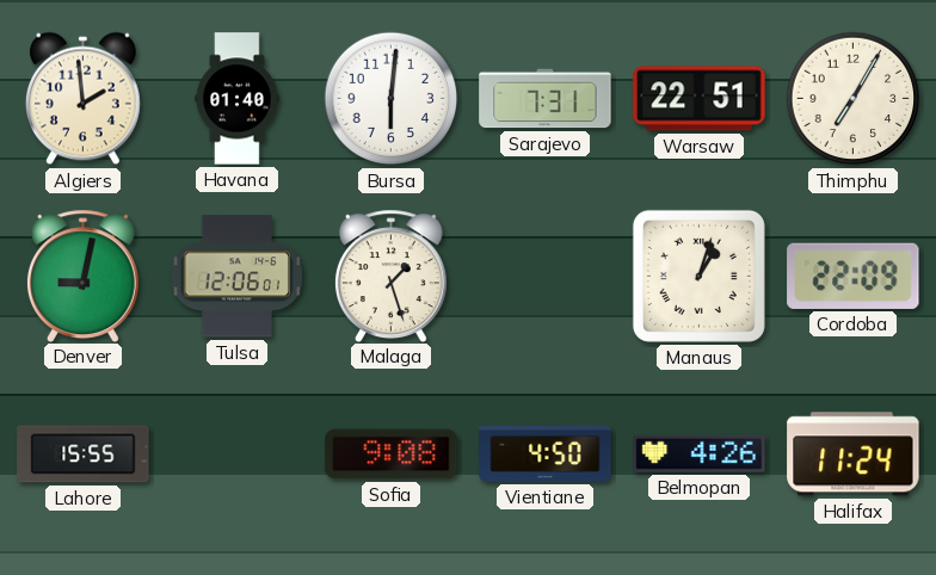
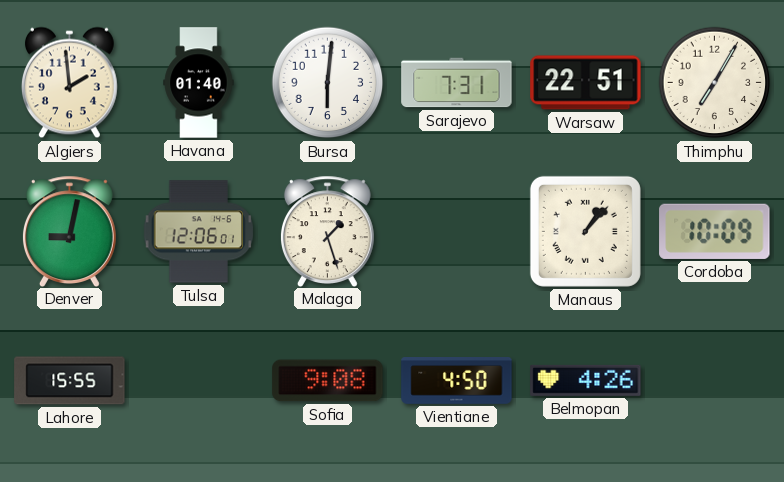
Manaus: 1:03 -> 1:07
Cordoba: 22:09 -> 10:09
Halifax: 11:24 -> none
